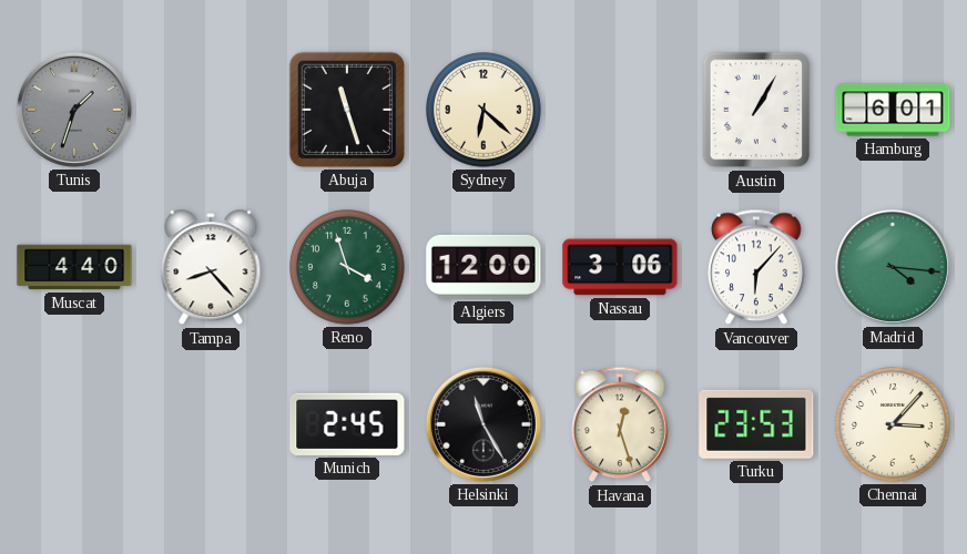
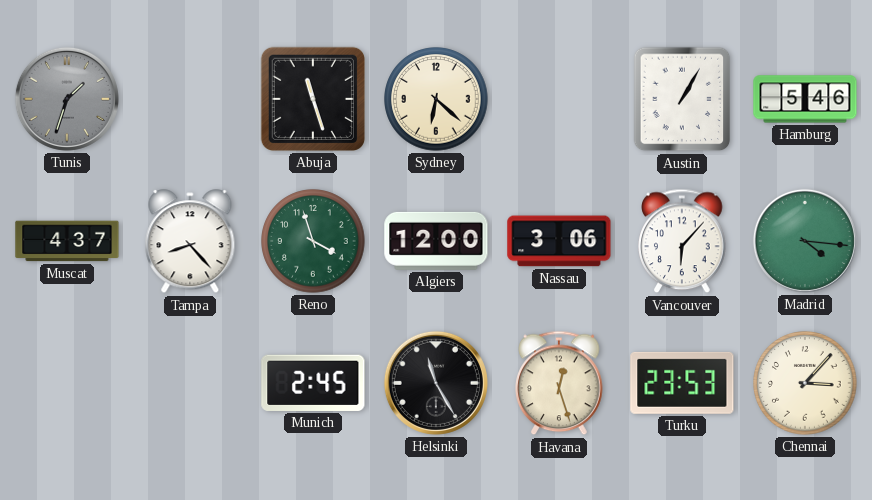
Hamburg: 6:01 -> 5:46
Muscat: 4:40 -> 4:37
